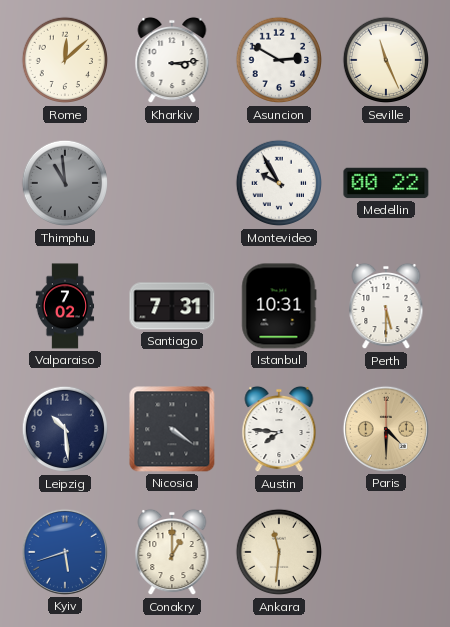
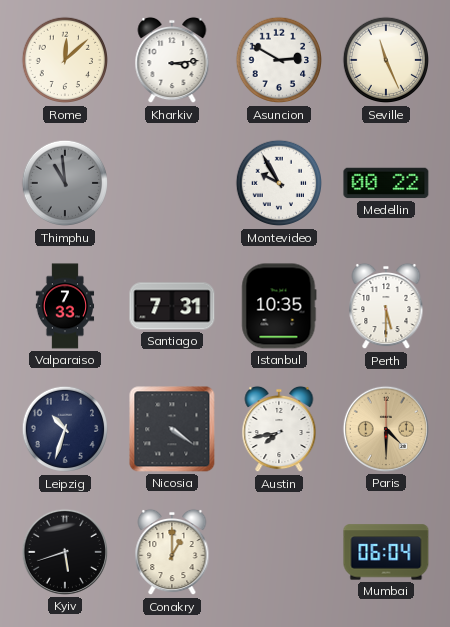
Valparaiso: 7:02 -> 7:33
Istanbul: 10:31 -> 10:35
Leipzig: 10:29 -> 10:33
Austin: 7:46 -> 7:43
Kyiv dial: blue -> black
Ankara: 11:31 -> none
Mumbai: none -> 06:04
